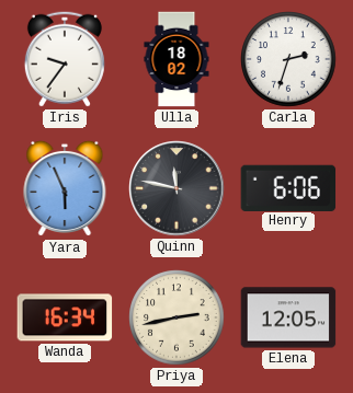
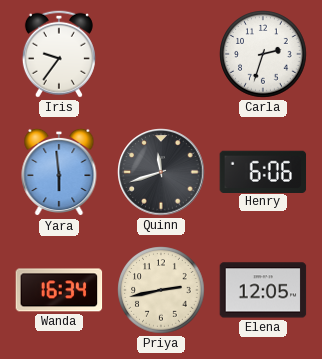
Ulla: 18:02 -> none
Yara: 5:56 -> 5:59
Quinn: 11:47 -> 11:42
